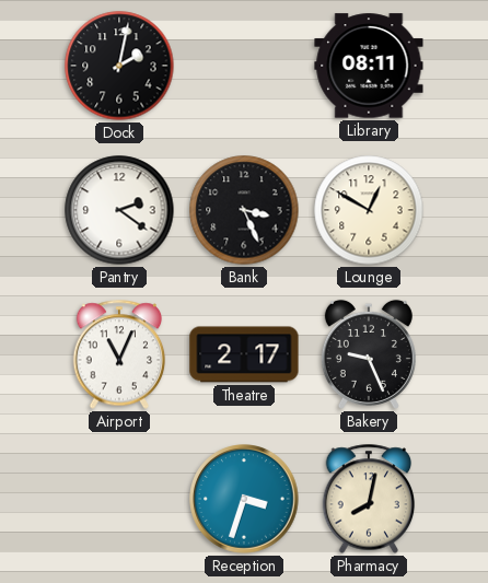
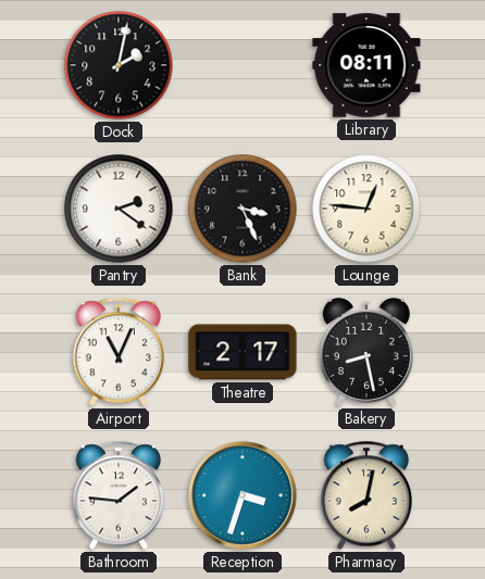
Lounge: 12:50 -> 12:46
Bakery: 9:26 -> 8:28
Bathroom: none -> 1:46
